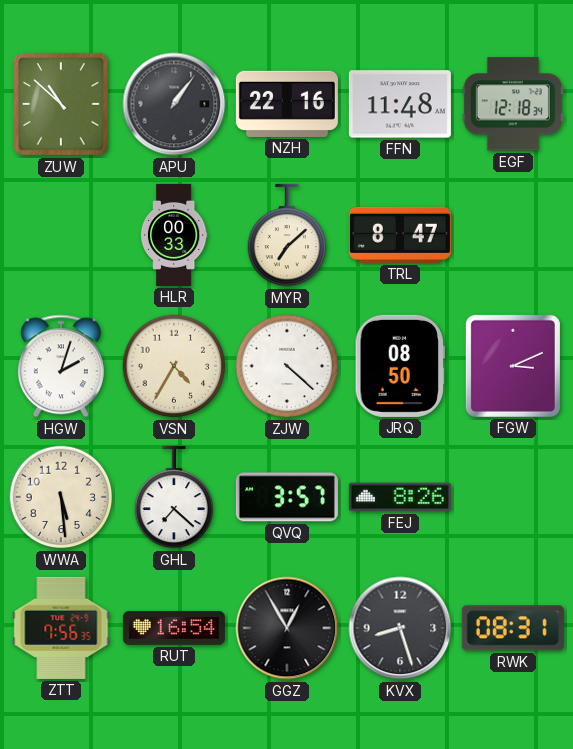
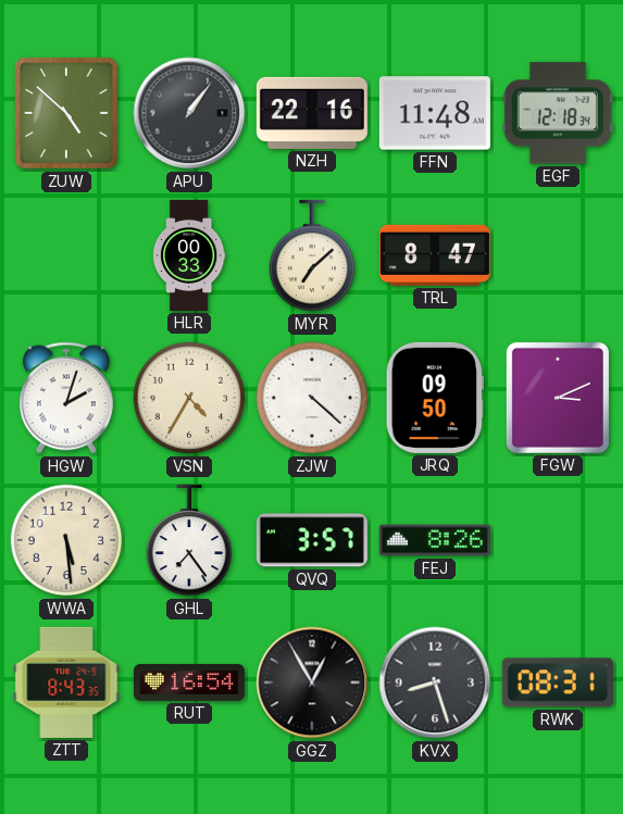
ZUW: 10:52 -> 4:52
JRQ: 08:50 -> 09:50
GHL: 7:22 -> 7:24
ZTT: 7:56 -> 8:43
